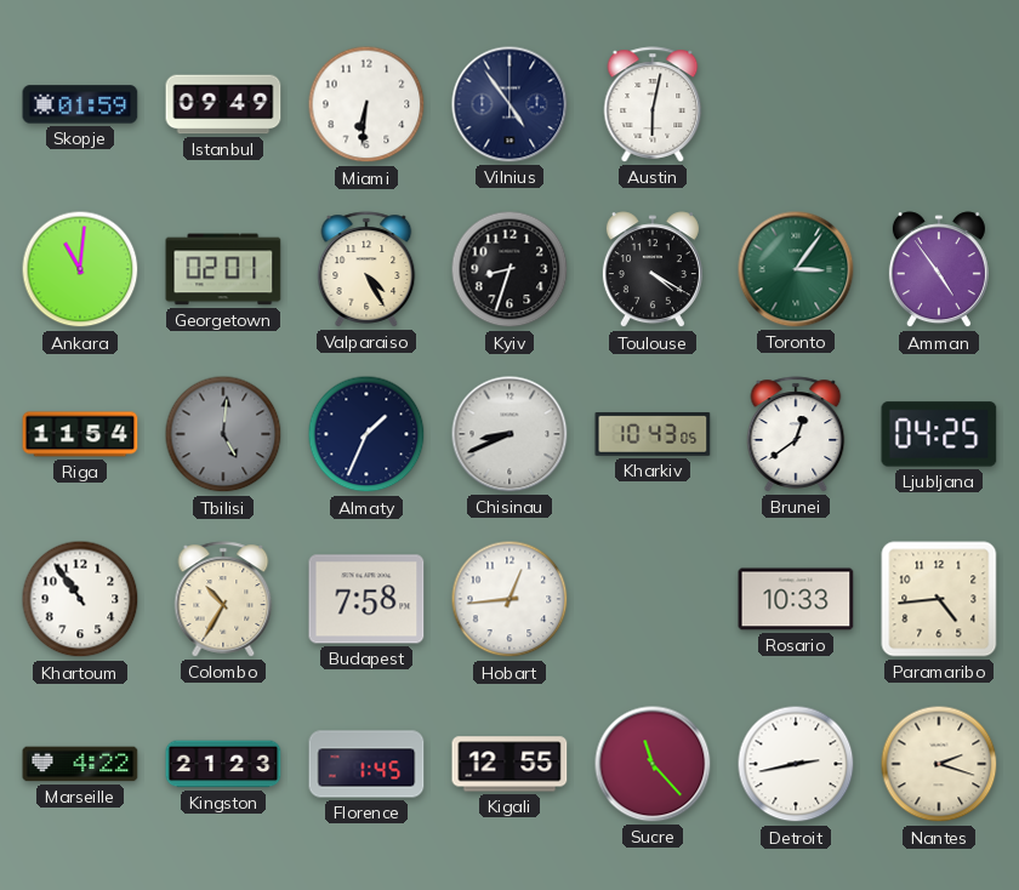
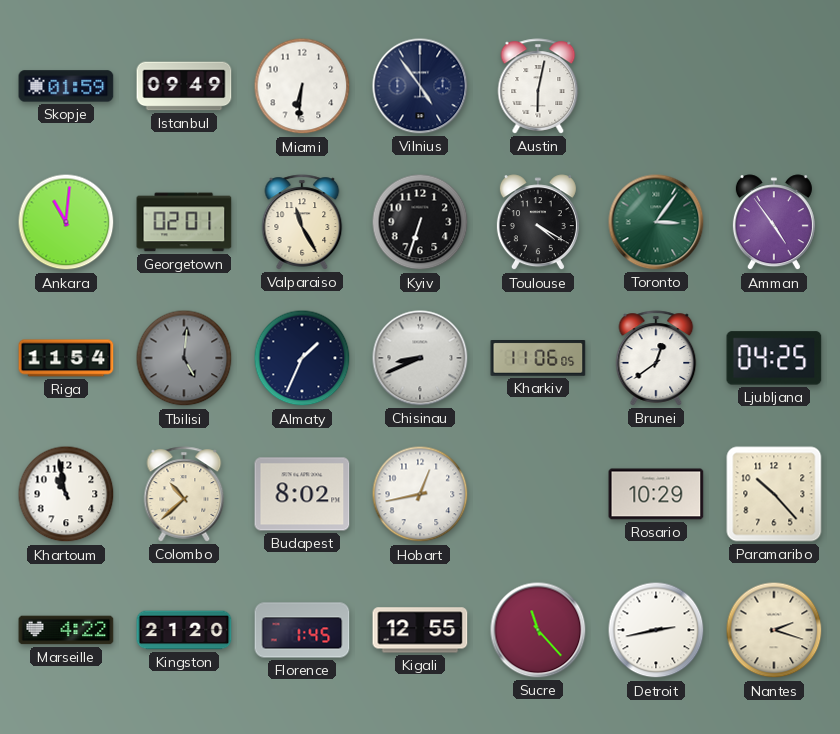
Valparaiso: 4:25 -> 11:25
Kyiv: 8:33 -> 6:33
Kharkiv: 10:43 -> 11:06
Khartoum: 10:54 -> 10:58
Colombo: 10:35 -> 10:38
Budapest: 7:58 -> 8:02
Hobart: 12:44 -> 12:43
Rosario: 10:33 -> 10:29
Paramaribo: 4:44 -> 10:23
Kingston: 21:23 -> 21:20
